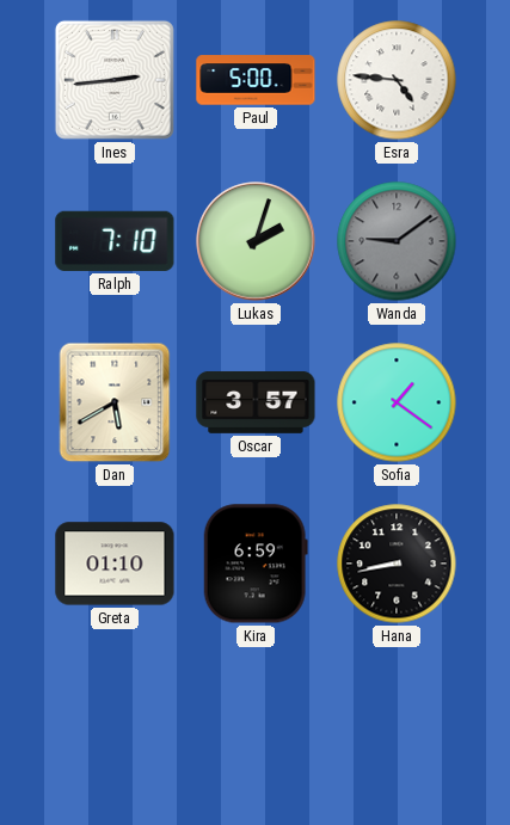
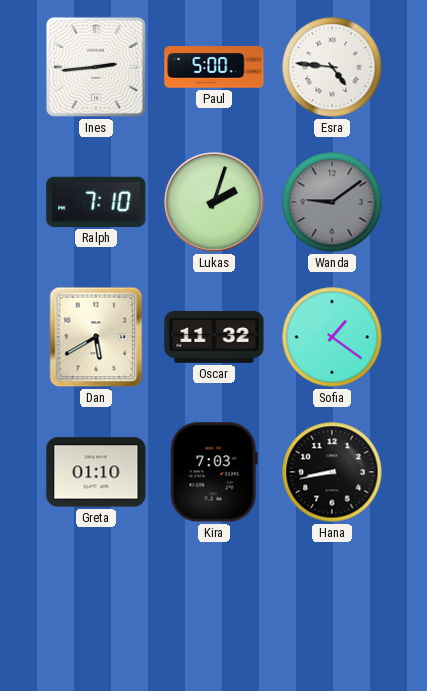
Oscar: 3:57 -> 11:32
Kira: 6:59 -> 7:03
